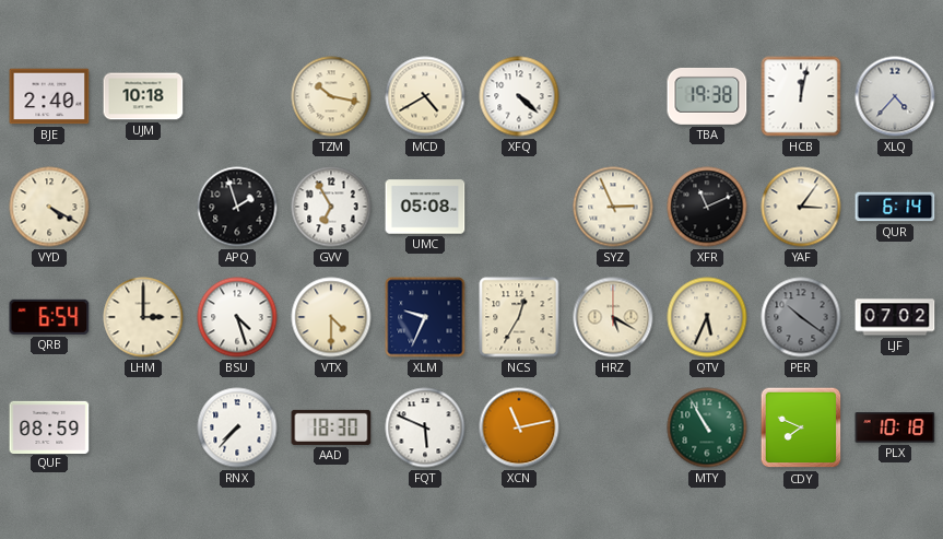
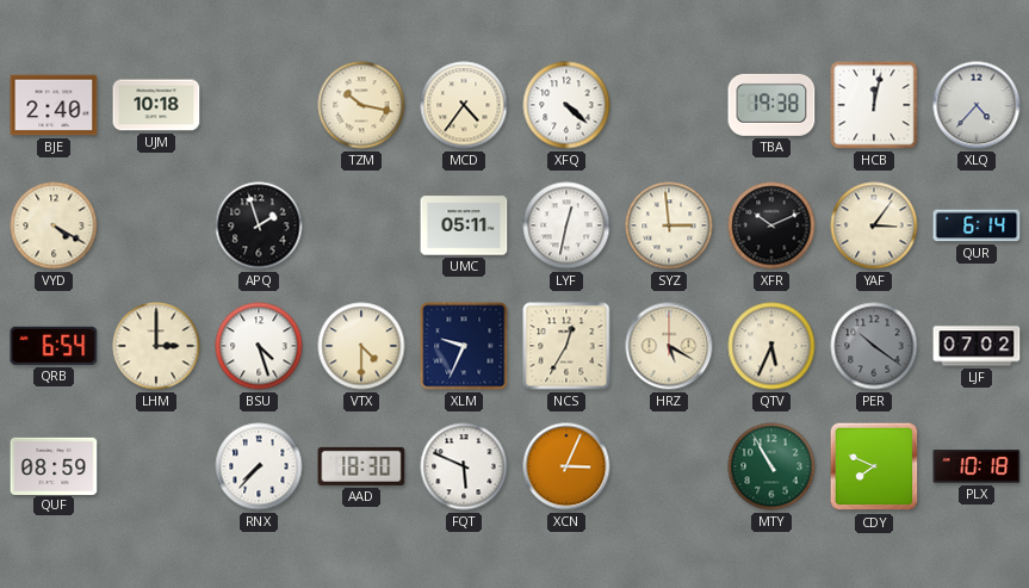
MCD: 4:40 -> 4:36
GVV: 6:55 -> none
UMC: 05:08 -> 05:11
LYF: none -> 12:32
SYZ: 2:56 -> 2:59
XFR: 11:11 -> 10:11
XCN: 11:13 -> 3:04
